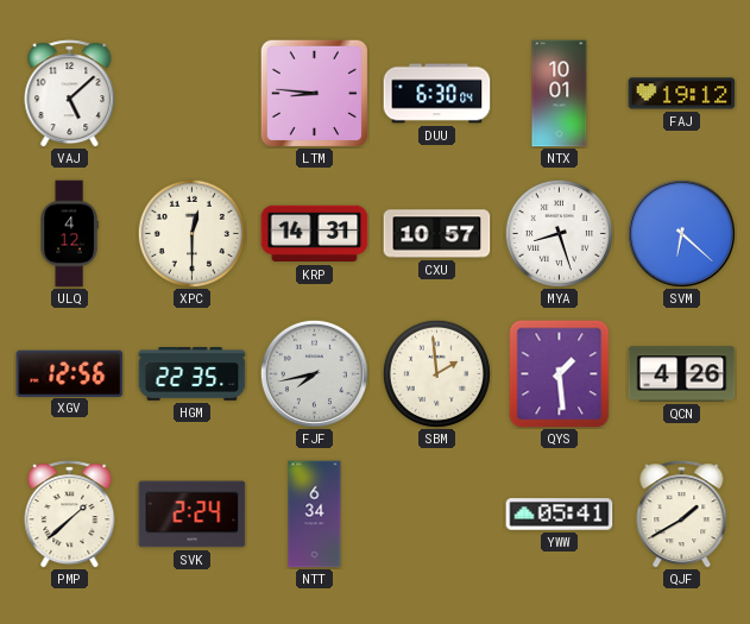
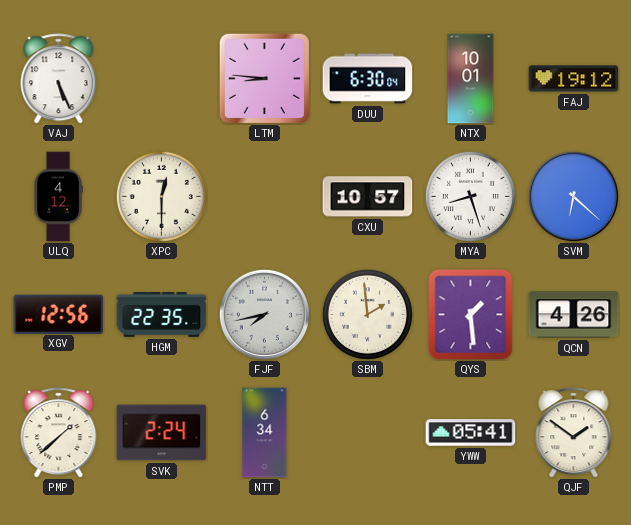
VAJ: 5:08 -> 5:26
KRP: 14:31 -> none
QJF: 1:40 -> 1:51
